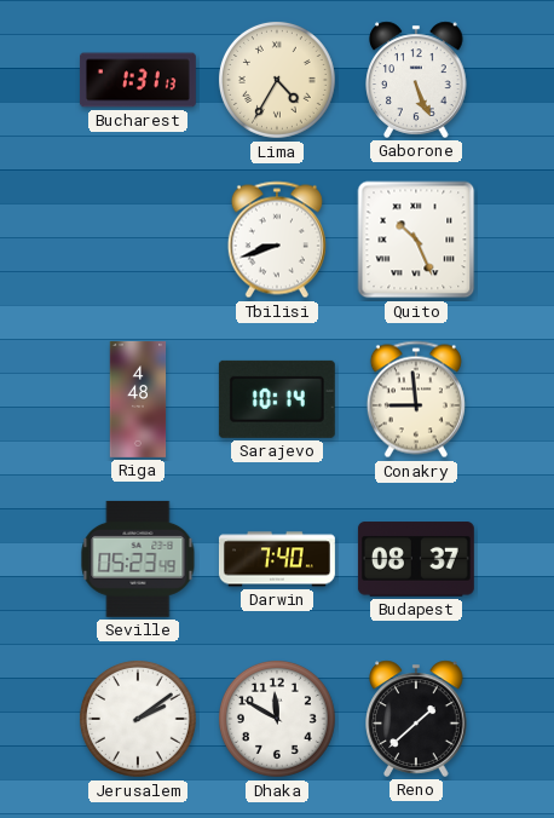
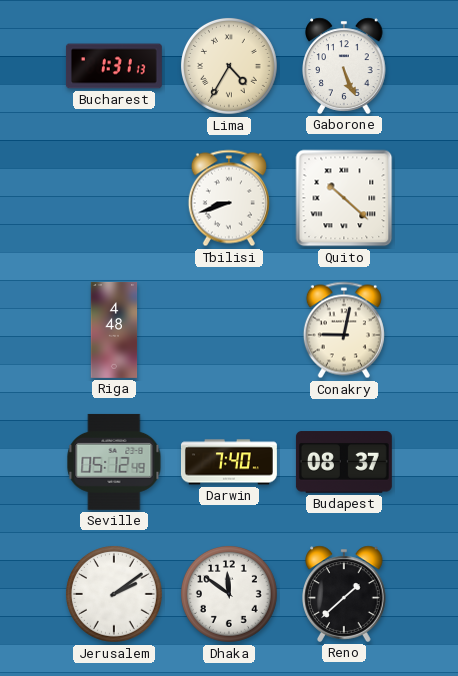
Quito: 10:26 -> 10:22
Sarajevo: 10:14 -> none
Conakry: 8:59 -> 9:02
Seville: 05:23 -> 05:12
Dhaka: 11:50 -> 11:51
